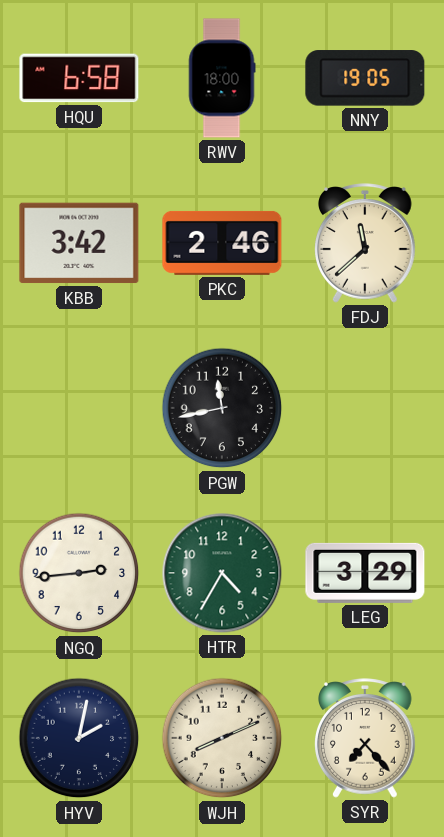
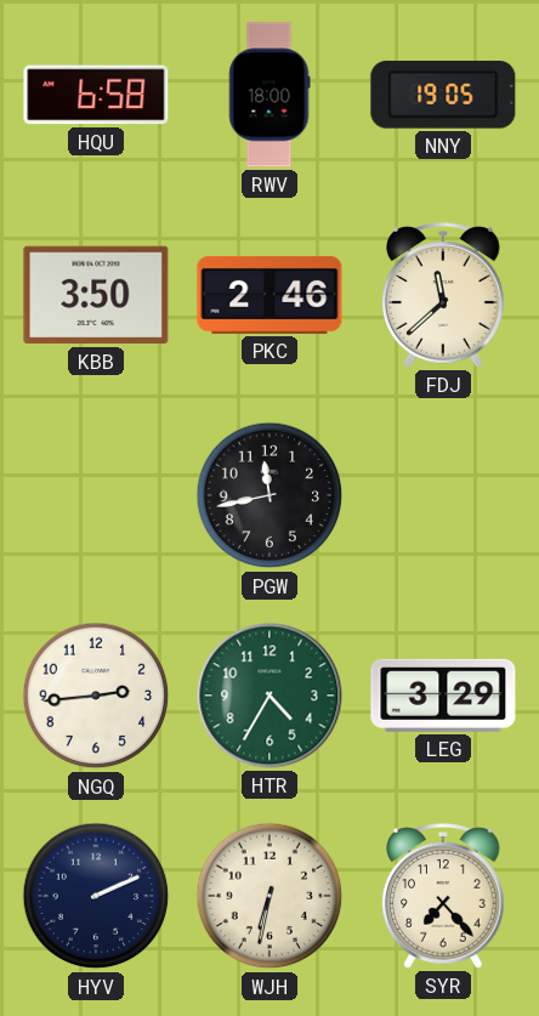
KBB: 3:42 -> 3:50
HYV: 2:02 -> 2:11
WJH: 8:11 -> 6:32
